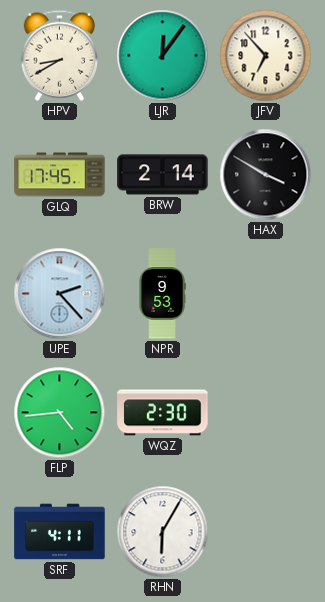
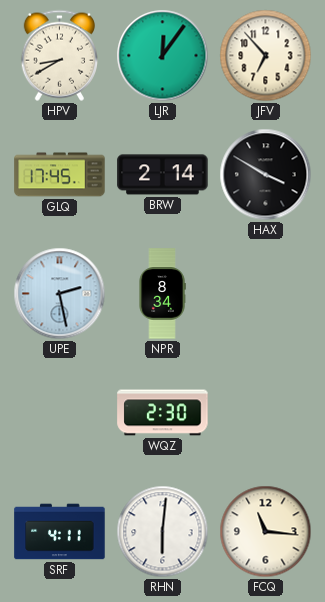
UPE: 2:23 -> 2:28
NPR: 9:53 -> 8:34
FLP: 4:44 -> none
RHN: 6:05 -> 6:01
FCQ: none -> 11:16
